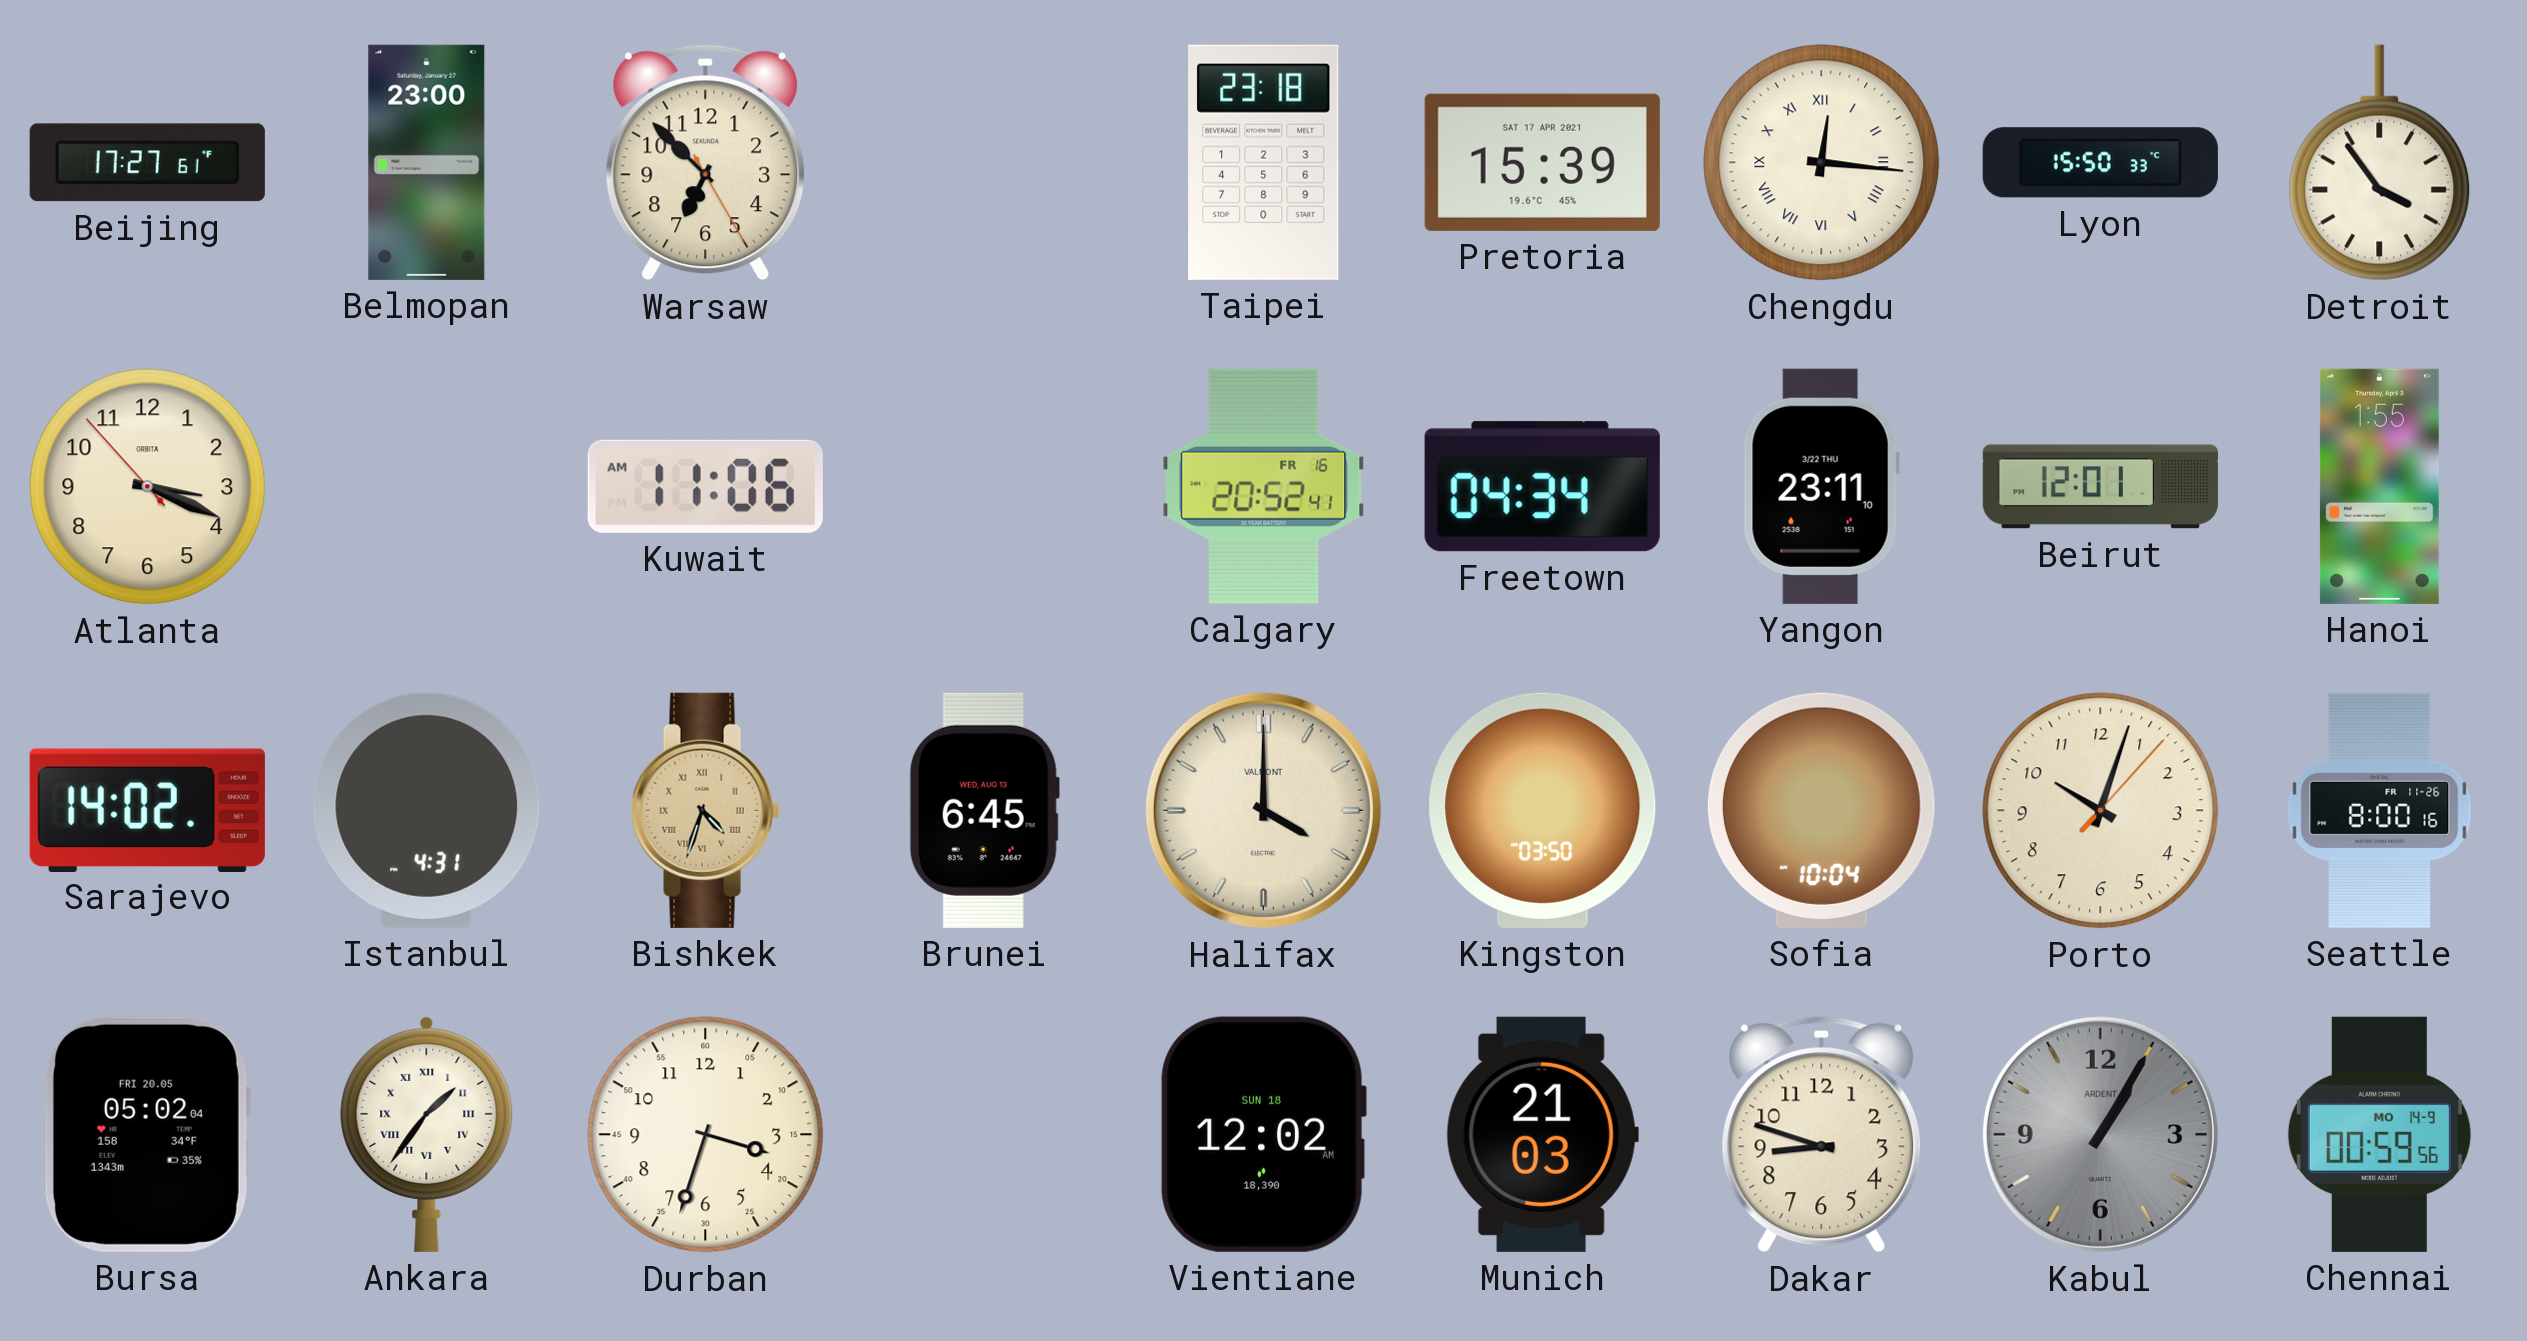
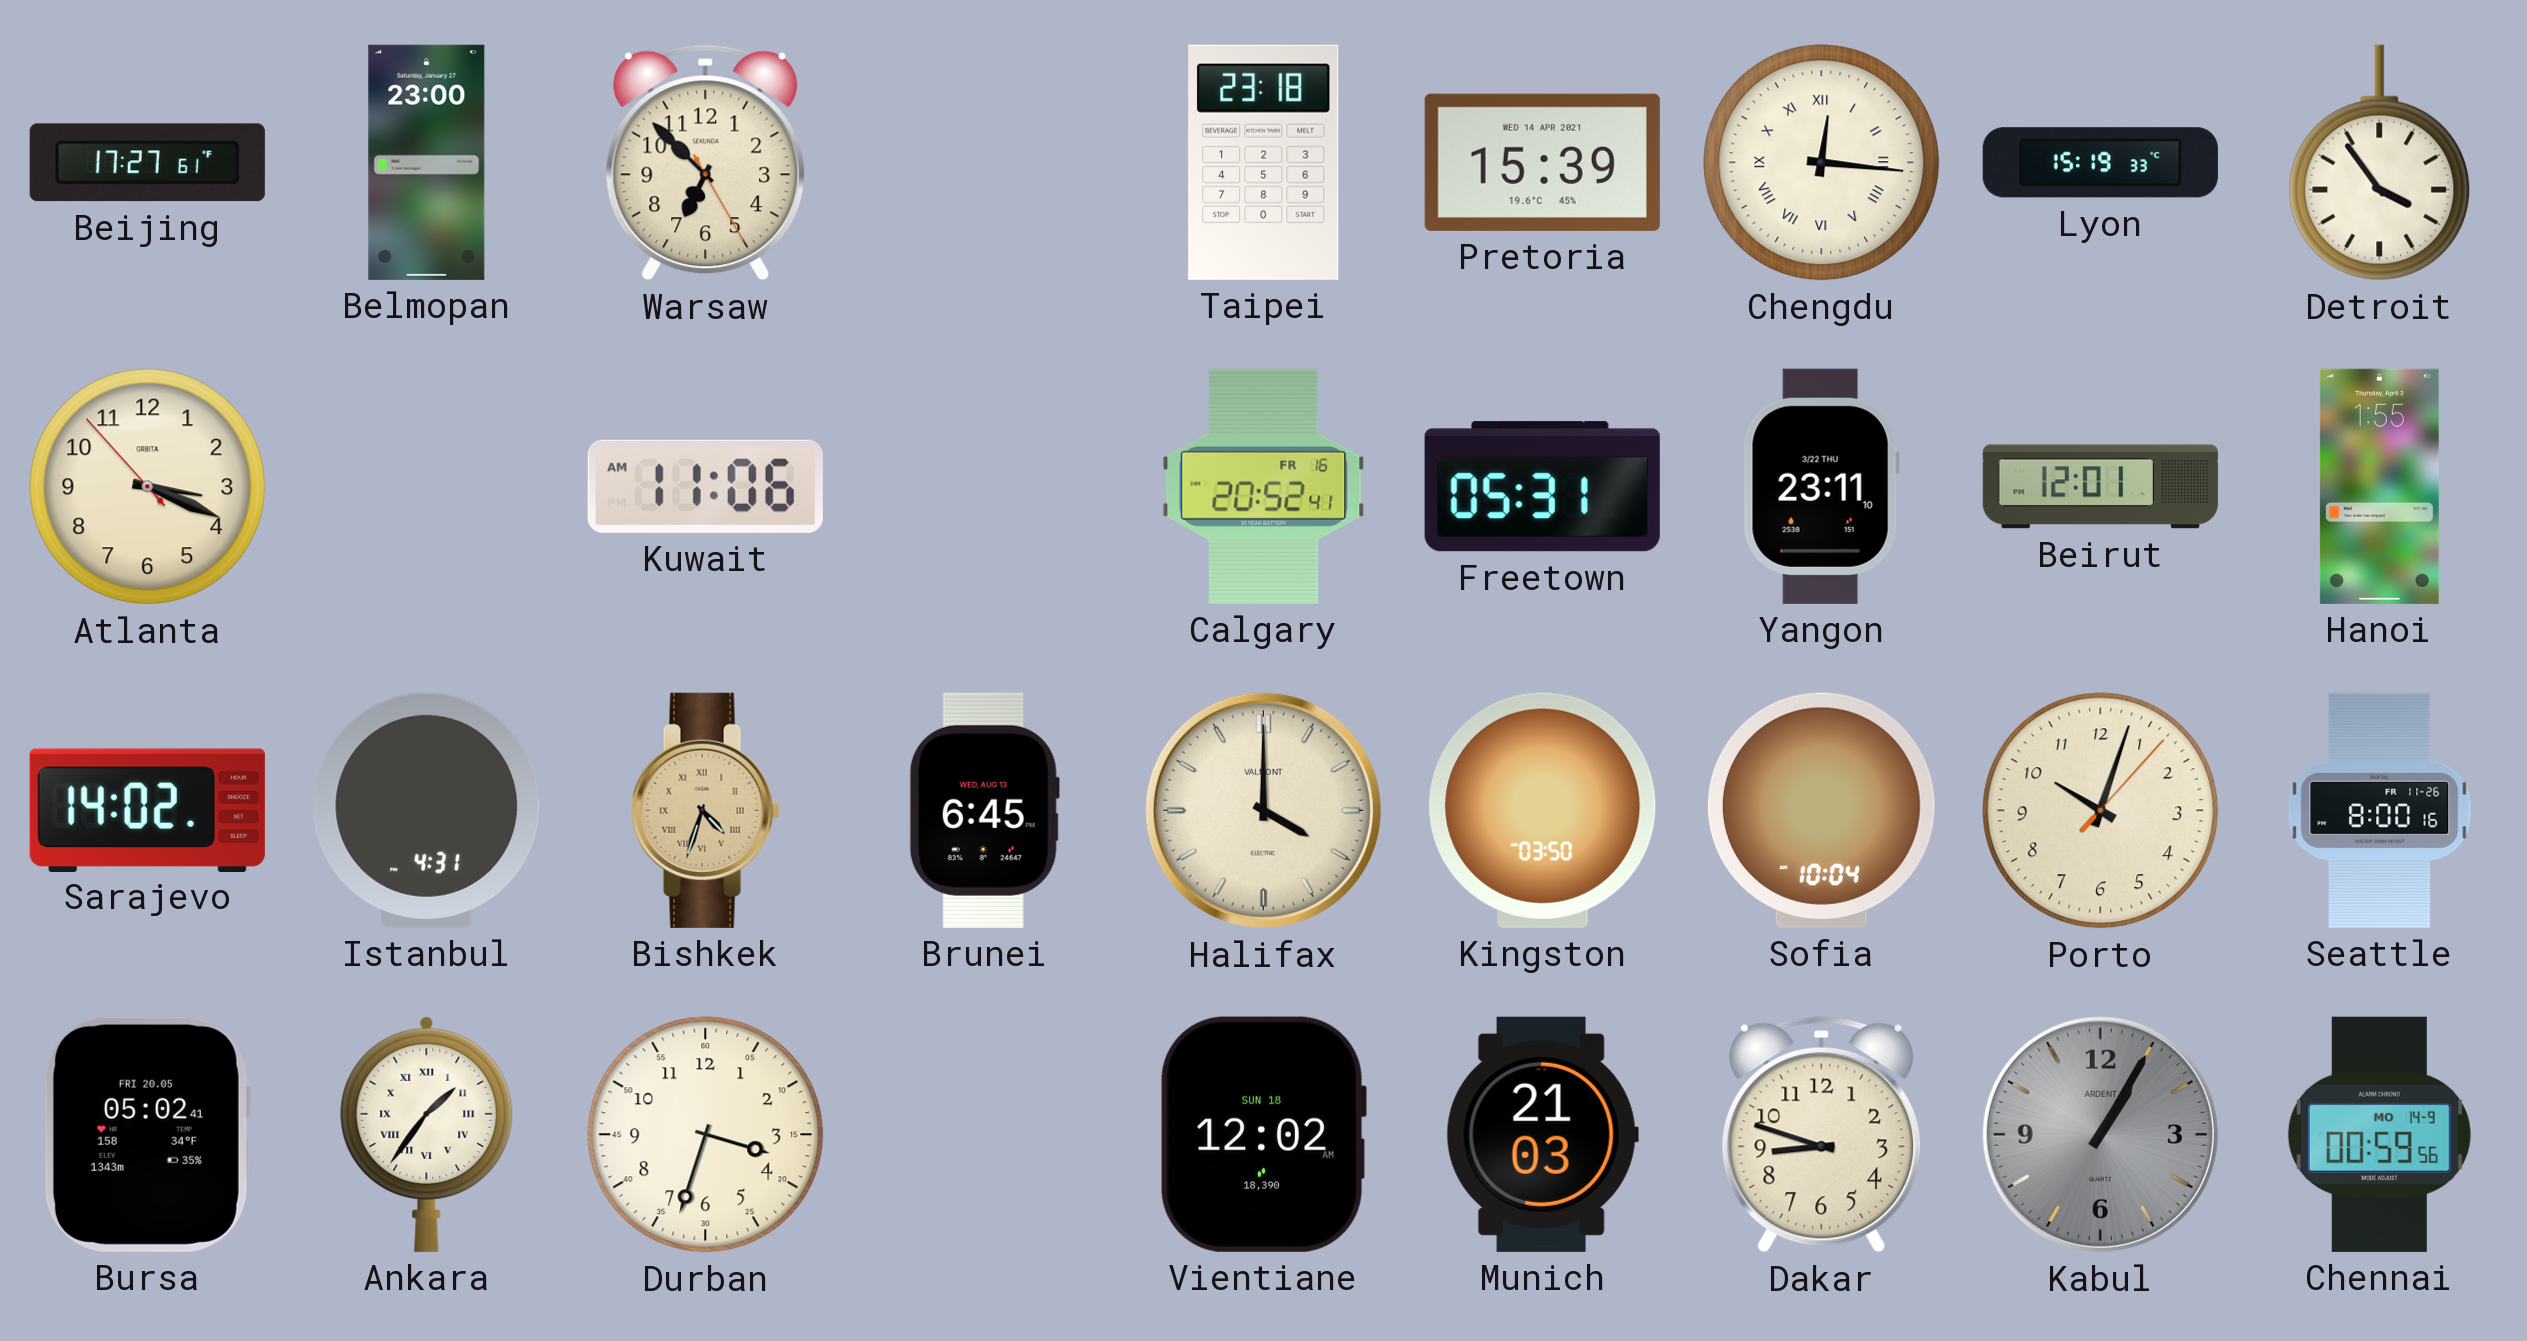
Pretoria date: SAT 17 APR 2021 -> WED 14 APR 2021
Lyon: 15:50 -> 15:19
Freetown: 04:34 -> 05:31
Bursa: 05:02:04 -> 05:02:41
